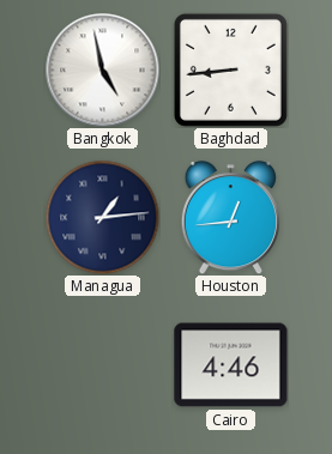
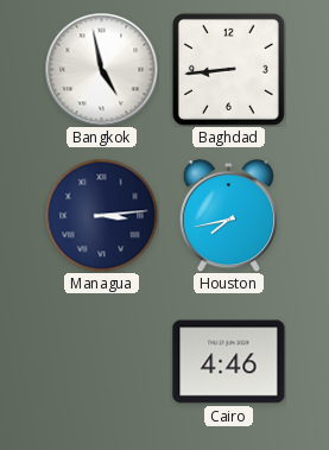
Managua: 1:14 -> 3:14
Houston: 12:44 -> 7:43
